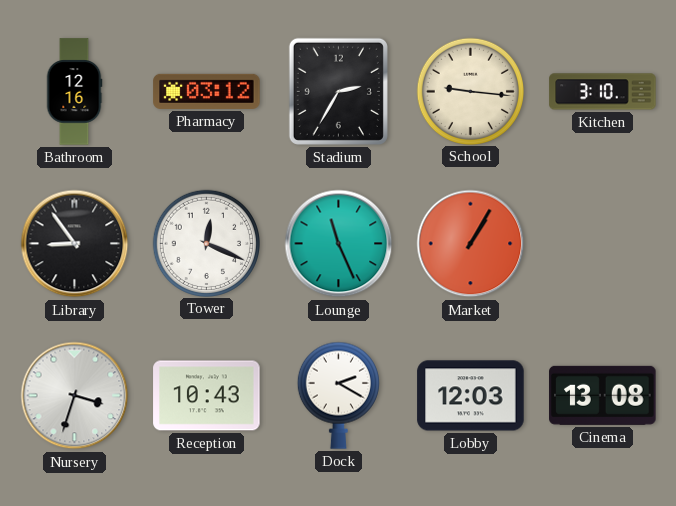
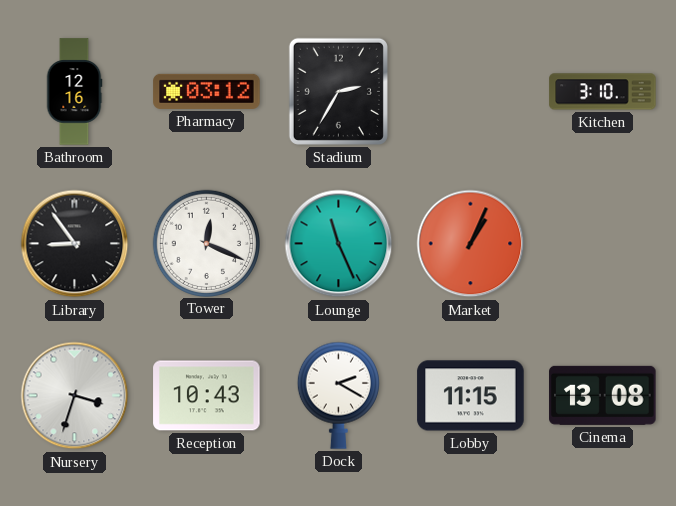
School: 9:16 -> none
Market: 1:05 -> 1:04
Lobby: 12:03 -> 11:15
